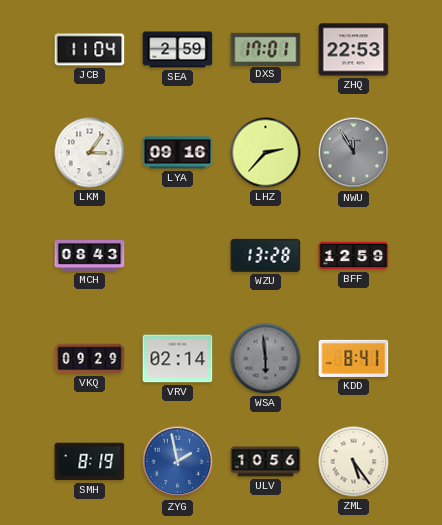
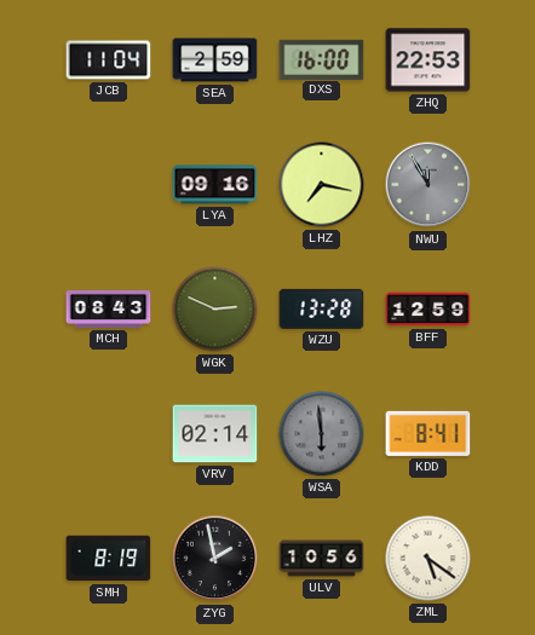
DXS: 17:01 -> 16:00
LKM: 3:06 -> none
LHZ: 2:37 -> 7:17
WGK: none -> 2:49
VKQ: 09:29 -> none
ZYG dial: blue -> black
ZML: 5:24 -> 5:21
